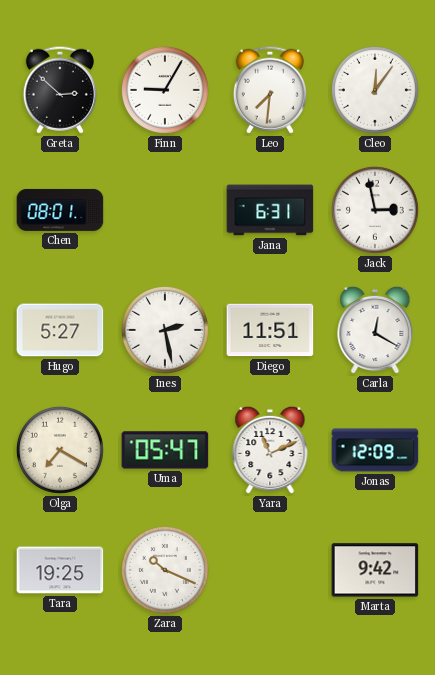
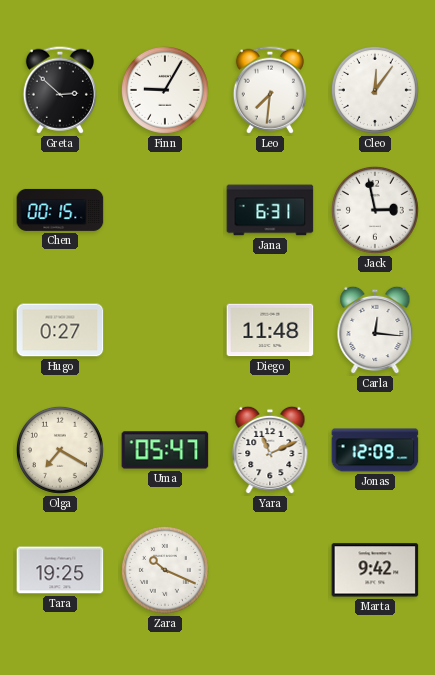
Chen: 08:01 -> 00:15
Hugo: 5:27 -> 0:27
Ines: 2:28 -> none
Diego: 11:51 -> 11:48
Carla: 12:20 -> 12:16
